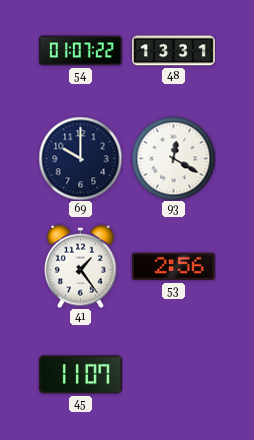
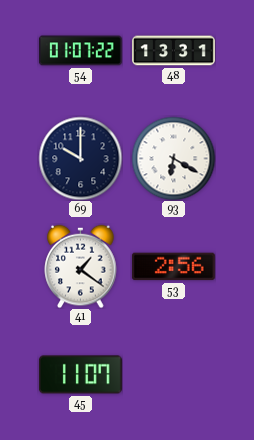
93: 12:20 -> 6:20
41: 1:24 -> 1:21
